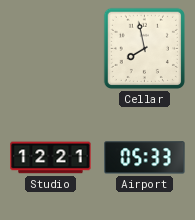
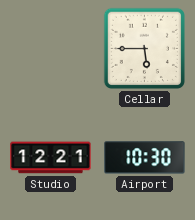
Cellar: 7:58 -> 5:45
Airport: 05:33 -> 10:30
